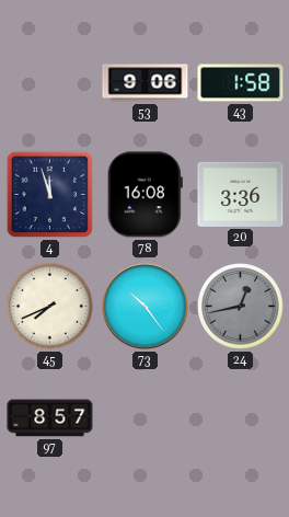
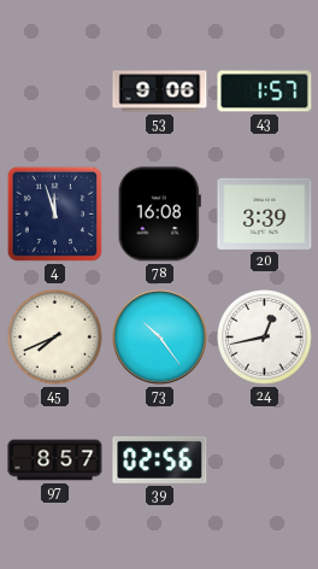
43: 1:58 -> 1:57
20: 3:36 -> 3:39
24 dial: grey -> white
39: none -> 02:56
